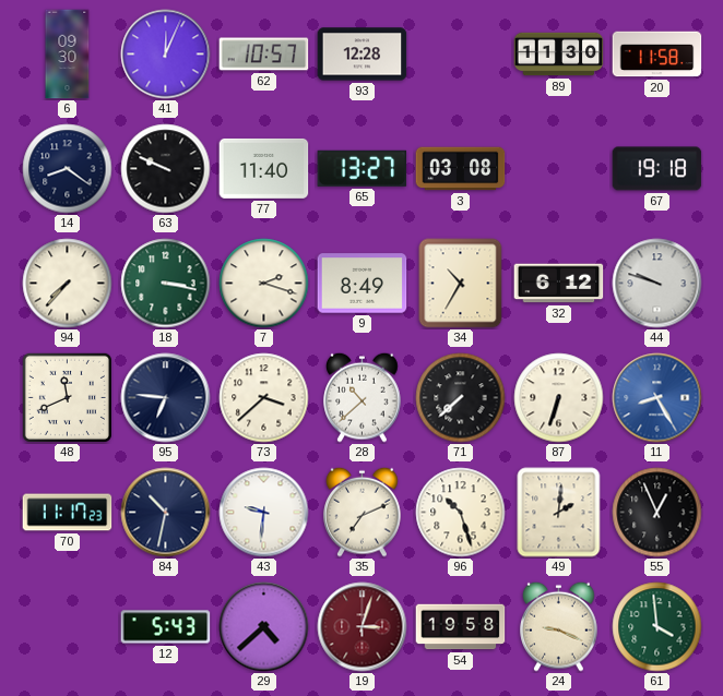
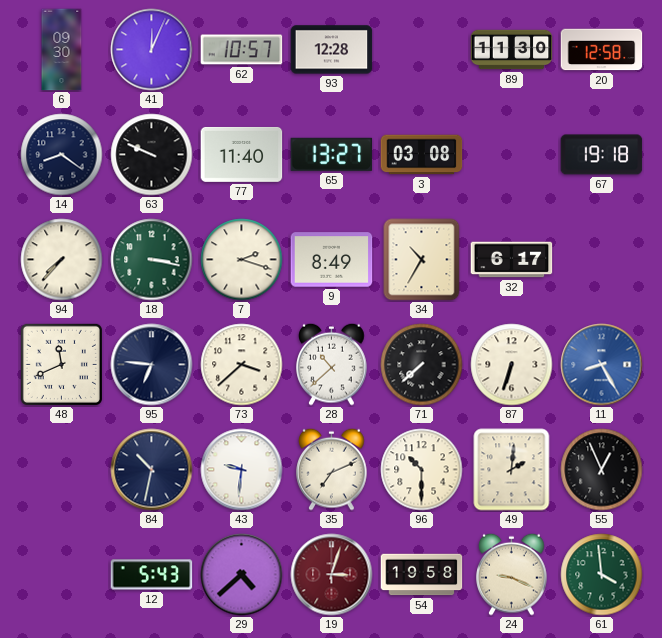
20: 11:58 -> 12:58
32: 6:12 -> 6:17
44: 9:48 -> none
70: 11:17 -> none
96: 10:27 -> 10:30
